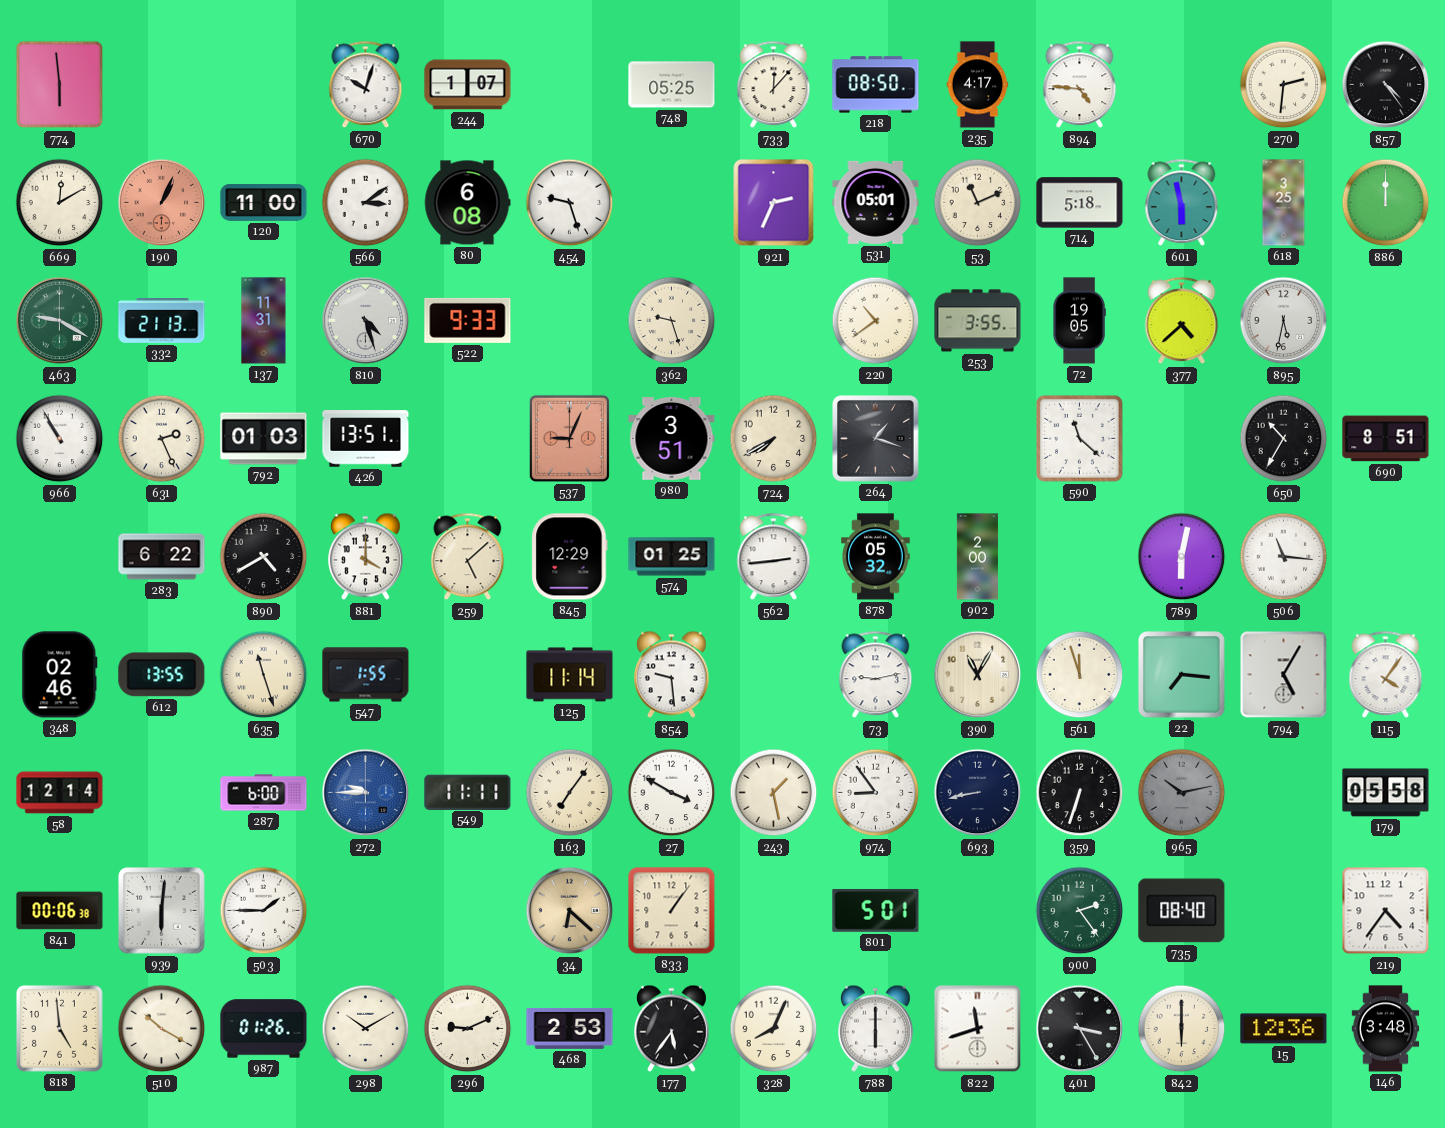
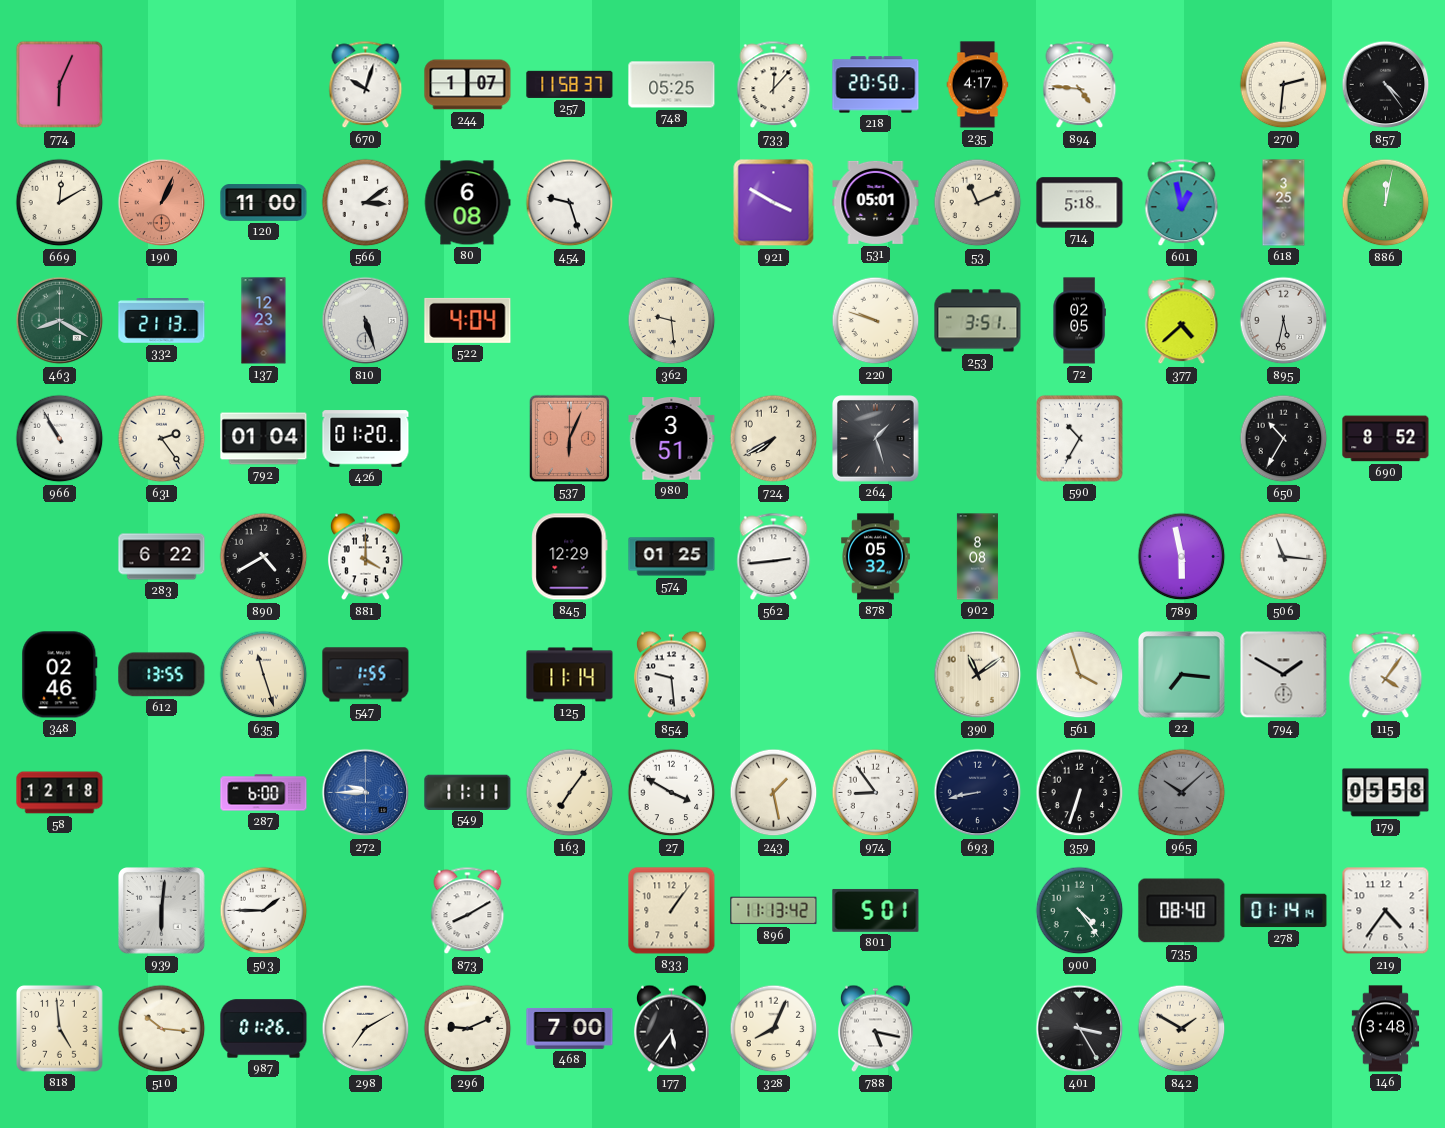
774: 5:59 -> 6:04
257: none -> 11:58
218: 08:50 -> 20:50
921: 2:34 -> 3:50
601: 5:58 -> 12:58
886: 12:00 -> 12:02
463: 9:20 -> 8:20
137: 11:31 -> 12:23
810: 4:27 -> 5:27
522: 9:33 -> 4:04
362: 9:27 -> 9:29
220: 10:39 -> 9:48
253: 3:55 -> 3:51
72: 19:05 -> 02:05
631: 2:26 -> 2:24
792: 01:03 -> 01:04
426: 13:51 -> 01:20
537: 9:04 -> 6:04
264: 1:18 -> 1:27
590: 11:22 -> 10:35
690: 8:51 -> 8:52
259: 5:08 -> none
902: 2:00 -> 8:08
789: 6:02 -> 5:58
73: 9:13 -> none
390: 11:05 -> 11:09
561: 11:57 -> 3:57
794: 5:05 -> 1:50
58: 12:14 -> 12:18
965: 10:13 -> 10:08
841: 00:06 -> none
873: none -> 8:10
34: 6:22 -> none
896: none -> 11:13
900: 2:24 -> 4:24
278: none -> 01:14
510: 10:20 -> 10:16
298: 10:10 -> 7:10
468: 2:53 -> 7:00
788: 6:00 -> 5:17
822: 11:42 -> none
842: 6:00 -> 1:50
15: 12:36 -> none
